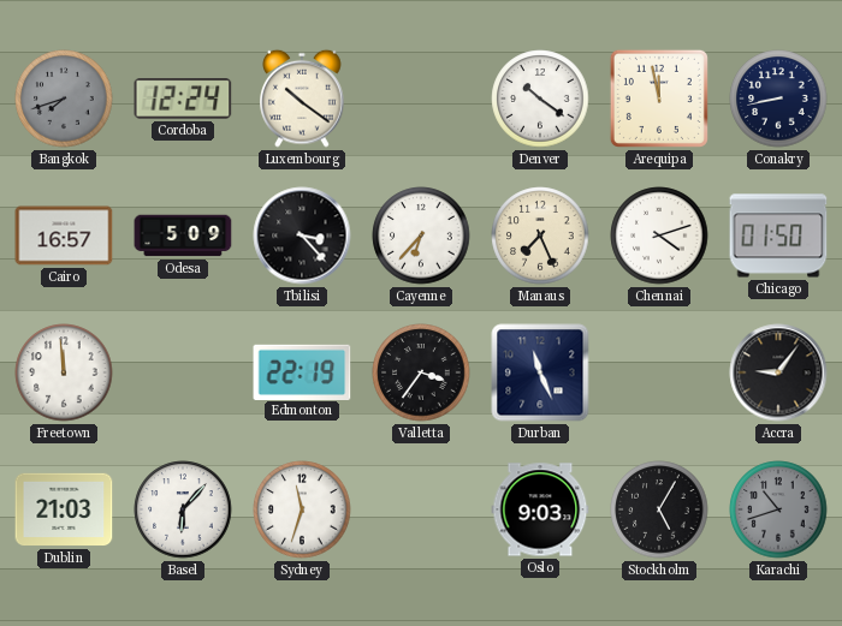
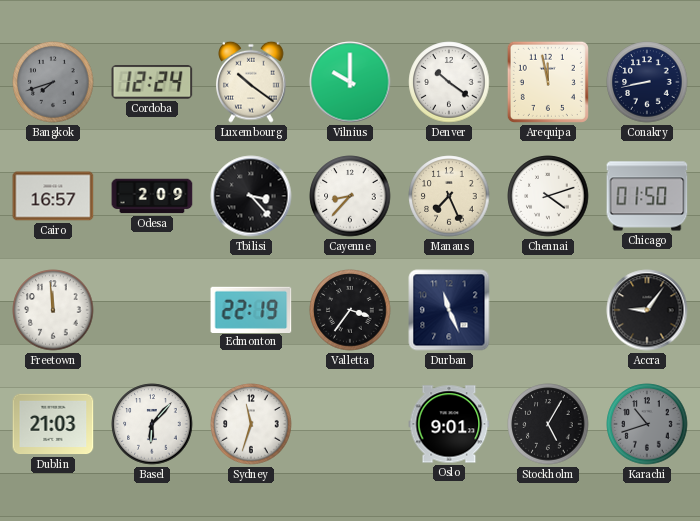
Vilnius: none -> 10:00
Odesa: 5:09 -> 2:09
Cayenne: 6:37 -> 8:37
Oslo: 9:03 -> 9:01
